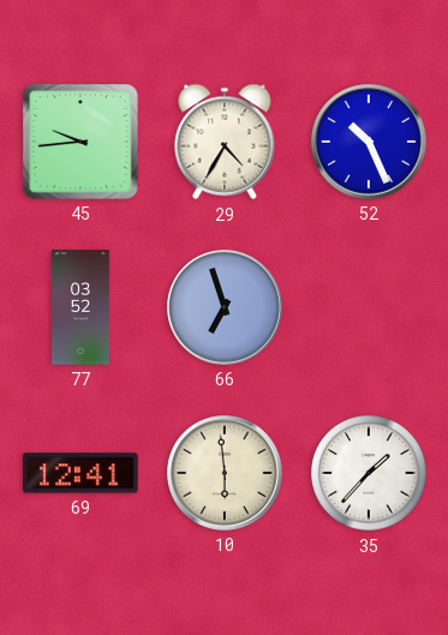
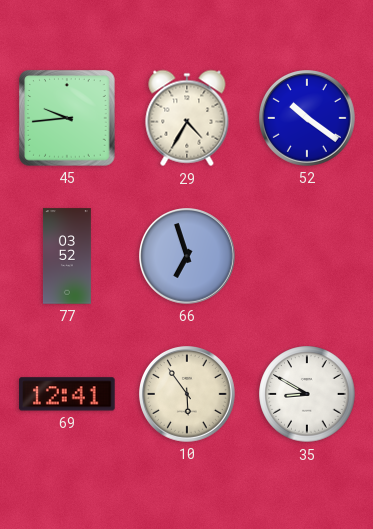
52: 10:26 -> 10:21
10: 5:59 -> 5:54
35: 1:37 -> 8:50
